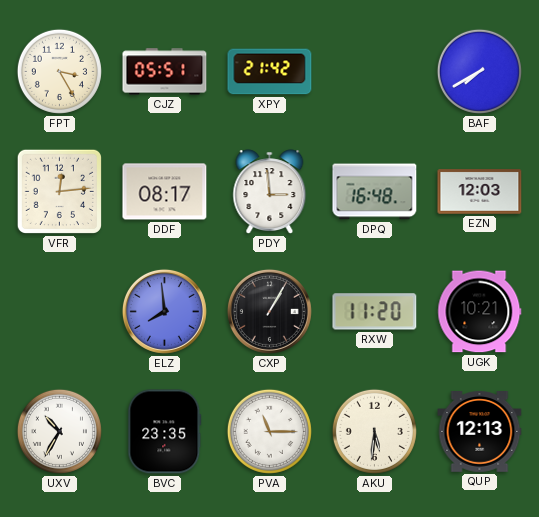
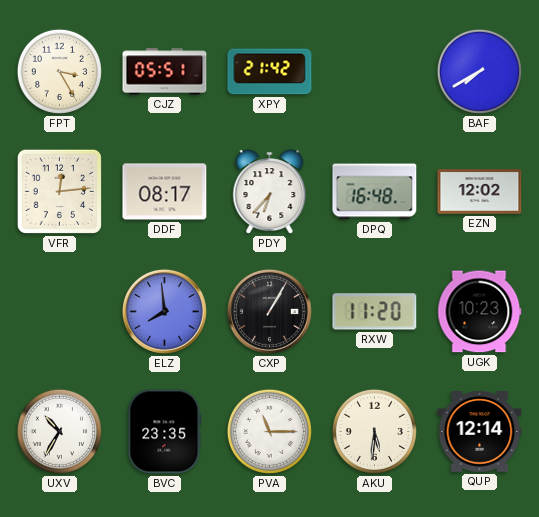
PDY: 2:59 -> 6:37
EZN: 12:03 -> 12:02
UGK: 10:21 -> 10:23
QUP: 12:13 -> 12:14
